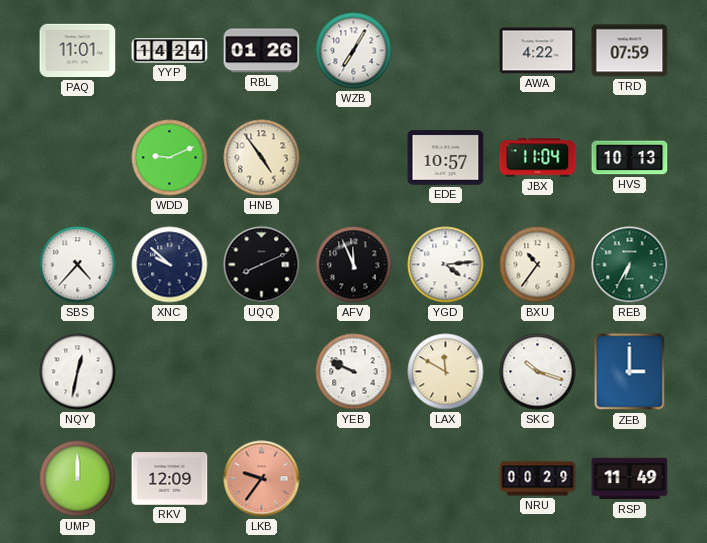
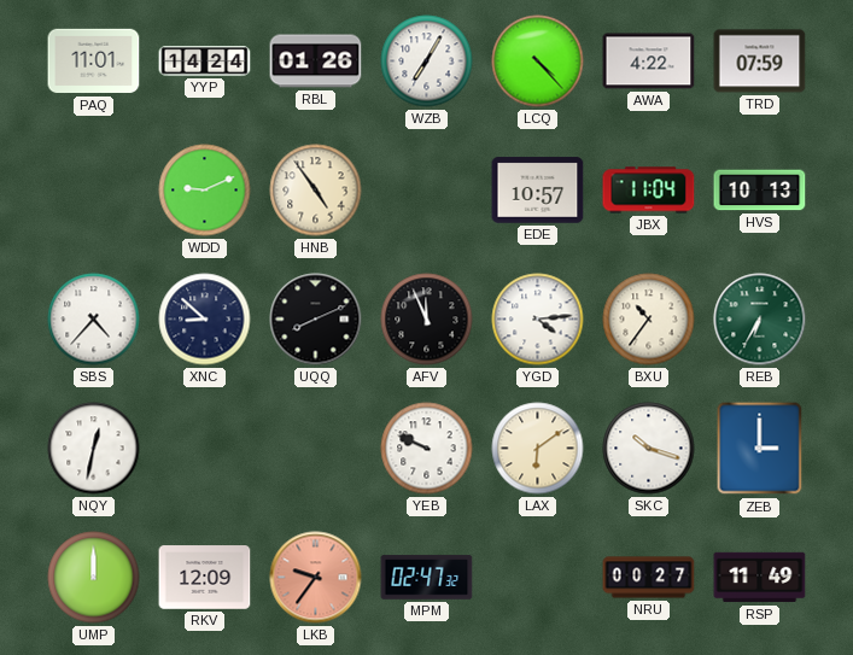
LCQ: none -> 4:23
XNC: 9:52 -> 8:52
LAX: 11:50 -> 6:09
MPM: none -> 02:47
NRU: 00:29 -> 00:27
